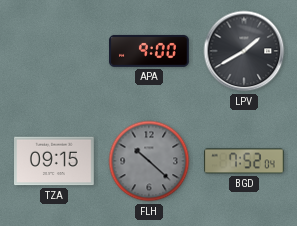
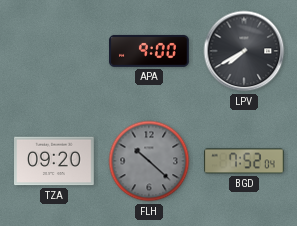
LPV: 1:40 -> 7:40
TZA: 09:15 -> 09:20
